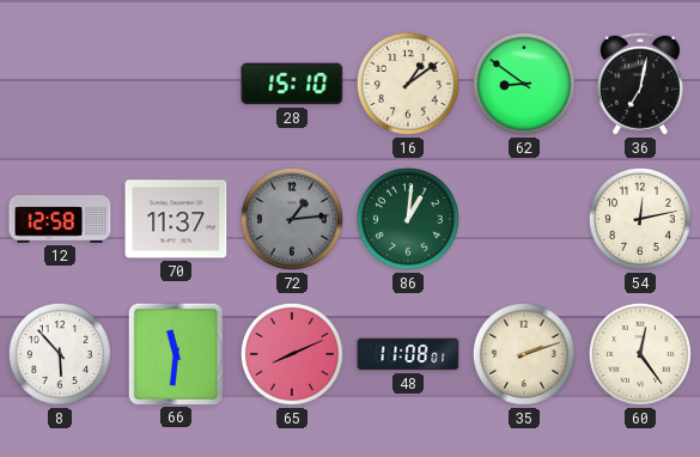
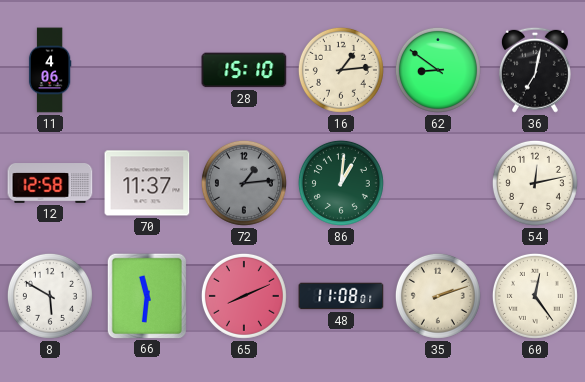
11: none -> 4:06
16: 1:09 -> 1:14
8: 5:53 -> 5:50
